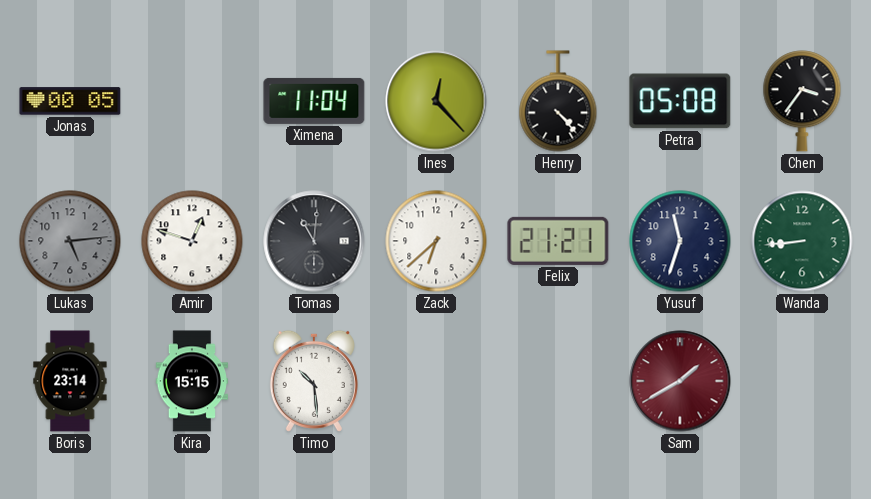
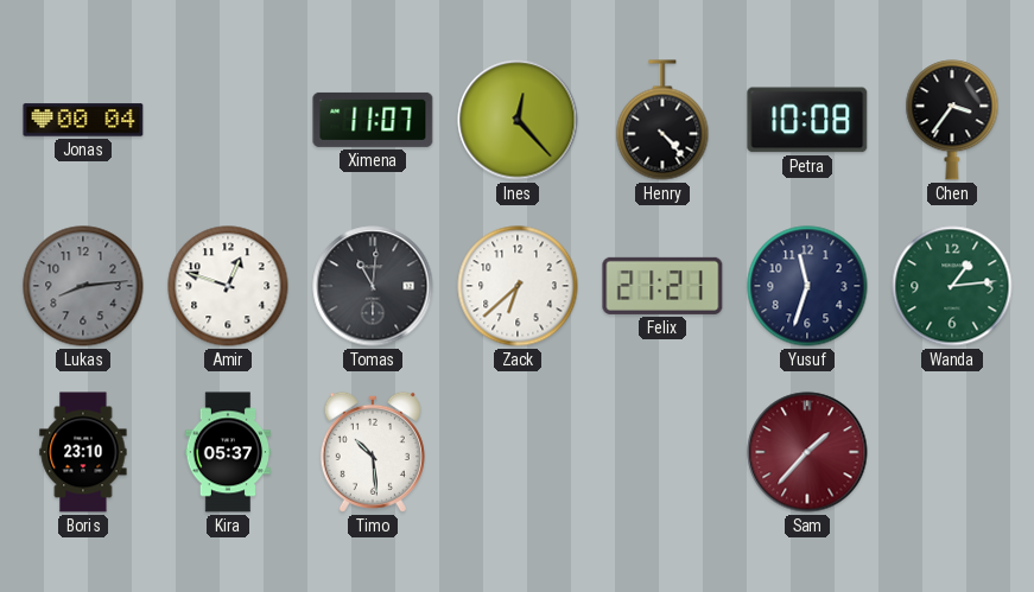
Jonas: 00:05 -> 00:04
Ximena: 11:04 -> 11:07
Petra: 05:08 -> 10:08
Lukas: 5:14 -> 8:14
Wanda: 8:44 -> 1:14
Boris: 23:14 -> 23:10
Kira: 15:15 -> 05:37
Sam: 1:40 -> 1:37
